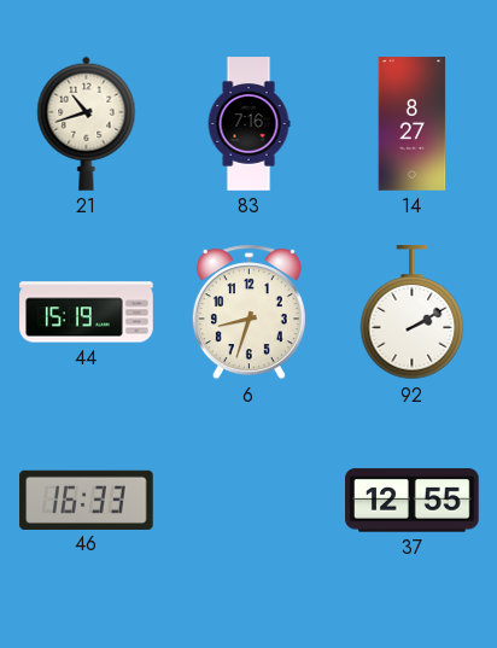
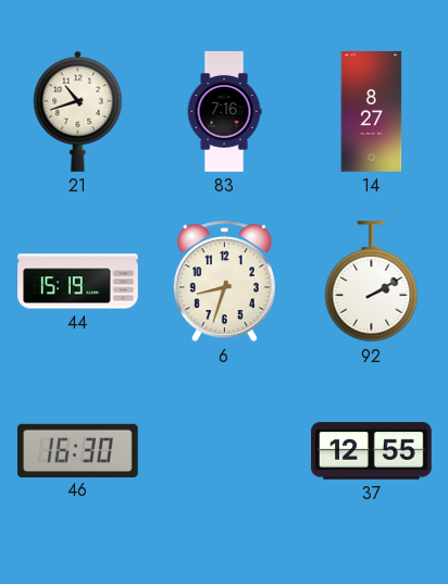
46: 16:33 -> 16:30
